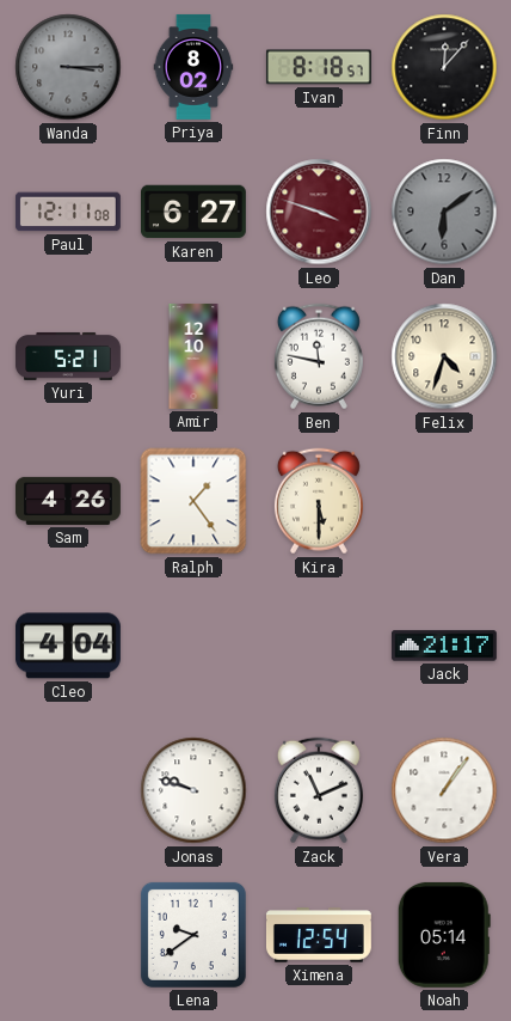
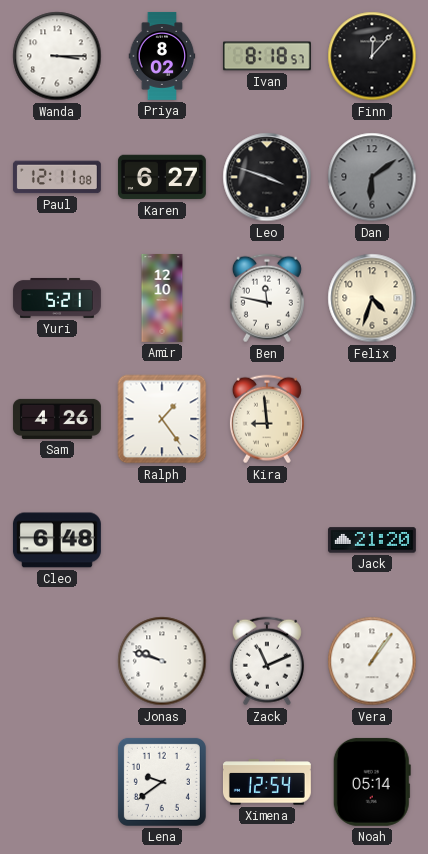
Wanda dial: grey -> white
Leo dial: burgundy -> black
Kira: 5:30 -> 8:59
Cleo: 4:04 -> 6:48
Jack: 21:17 -> 21:20
